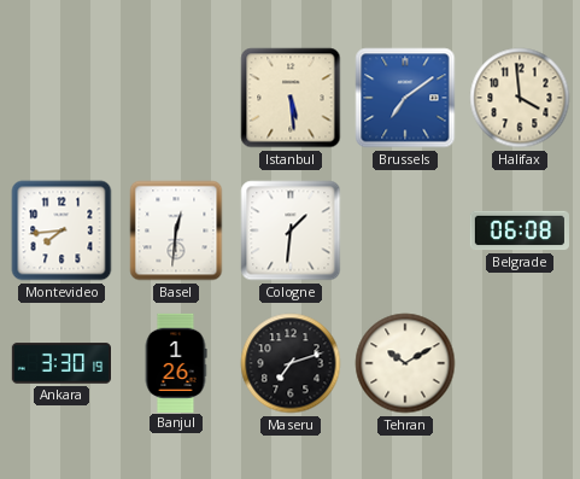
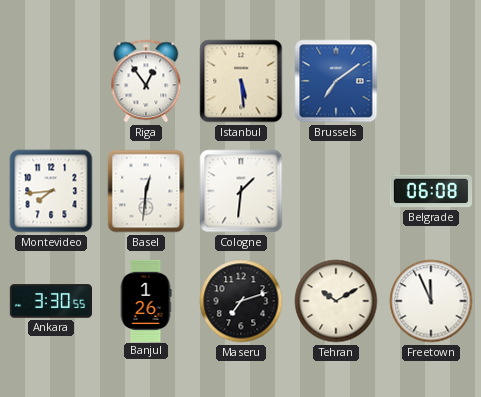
Riga: none -> 12:54
Halifax: 3:59 -> none
Ankara: 3:30:19 -> 3:30:55
Freetown: none -> 11:56
